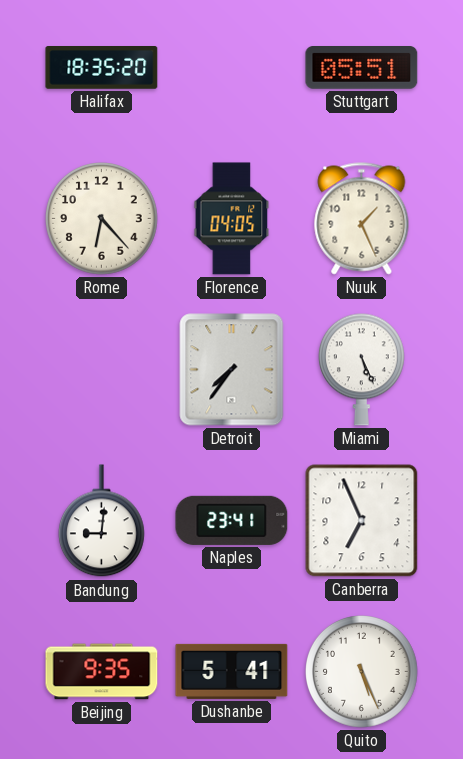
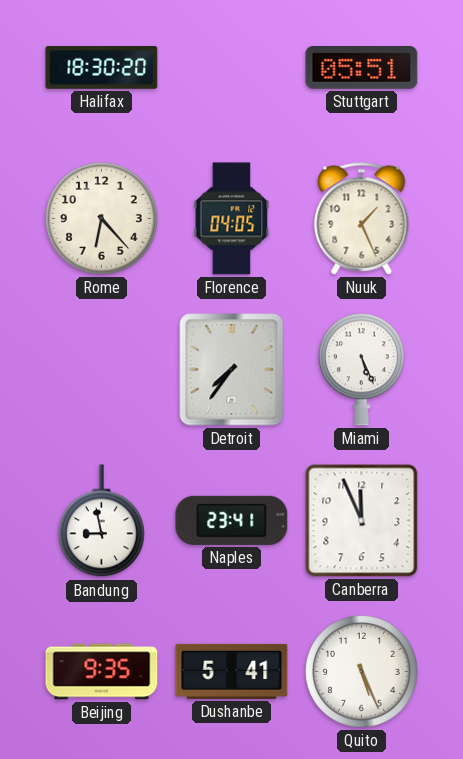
Halifax: 18:35 -> 18:30
Bandung: 9:01 -> 8:58
Canberra: 6:56 -> 11:56
